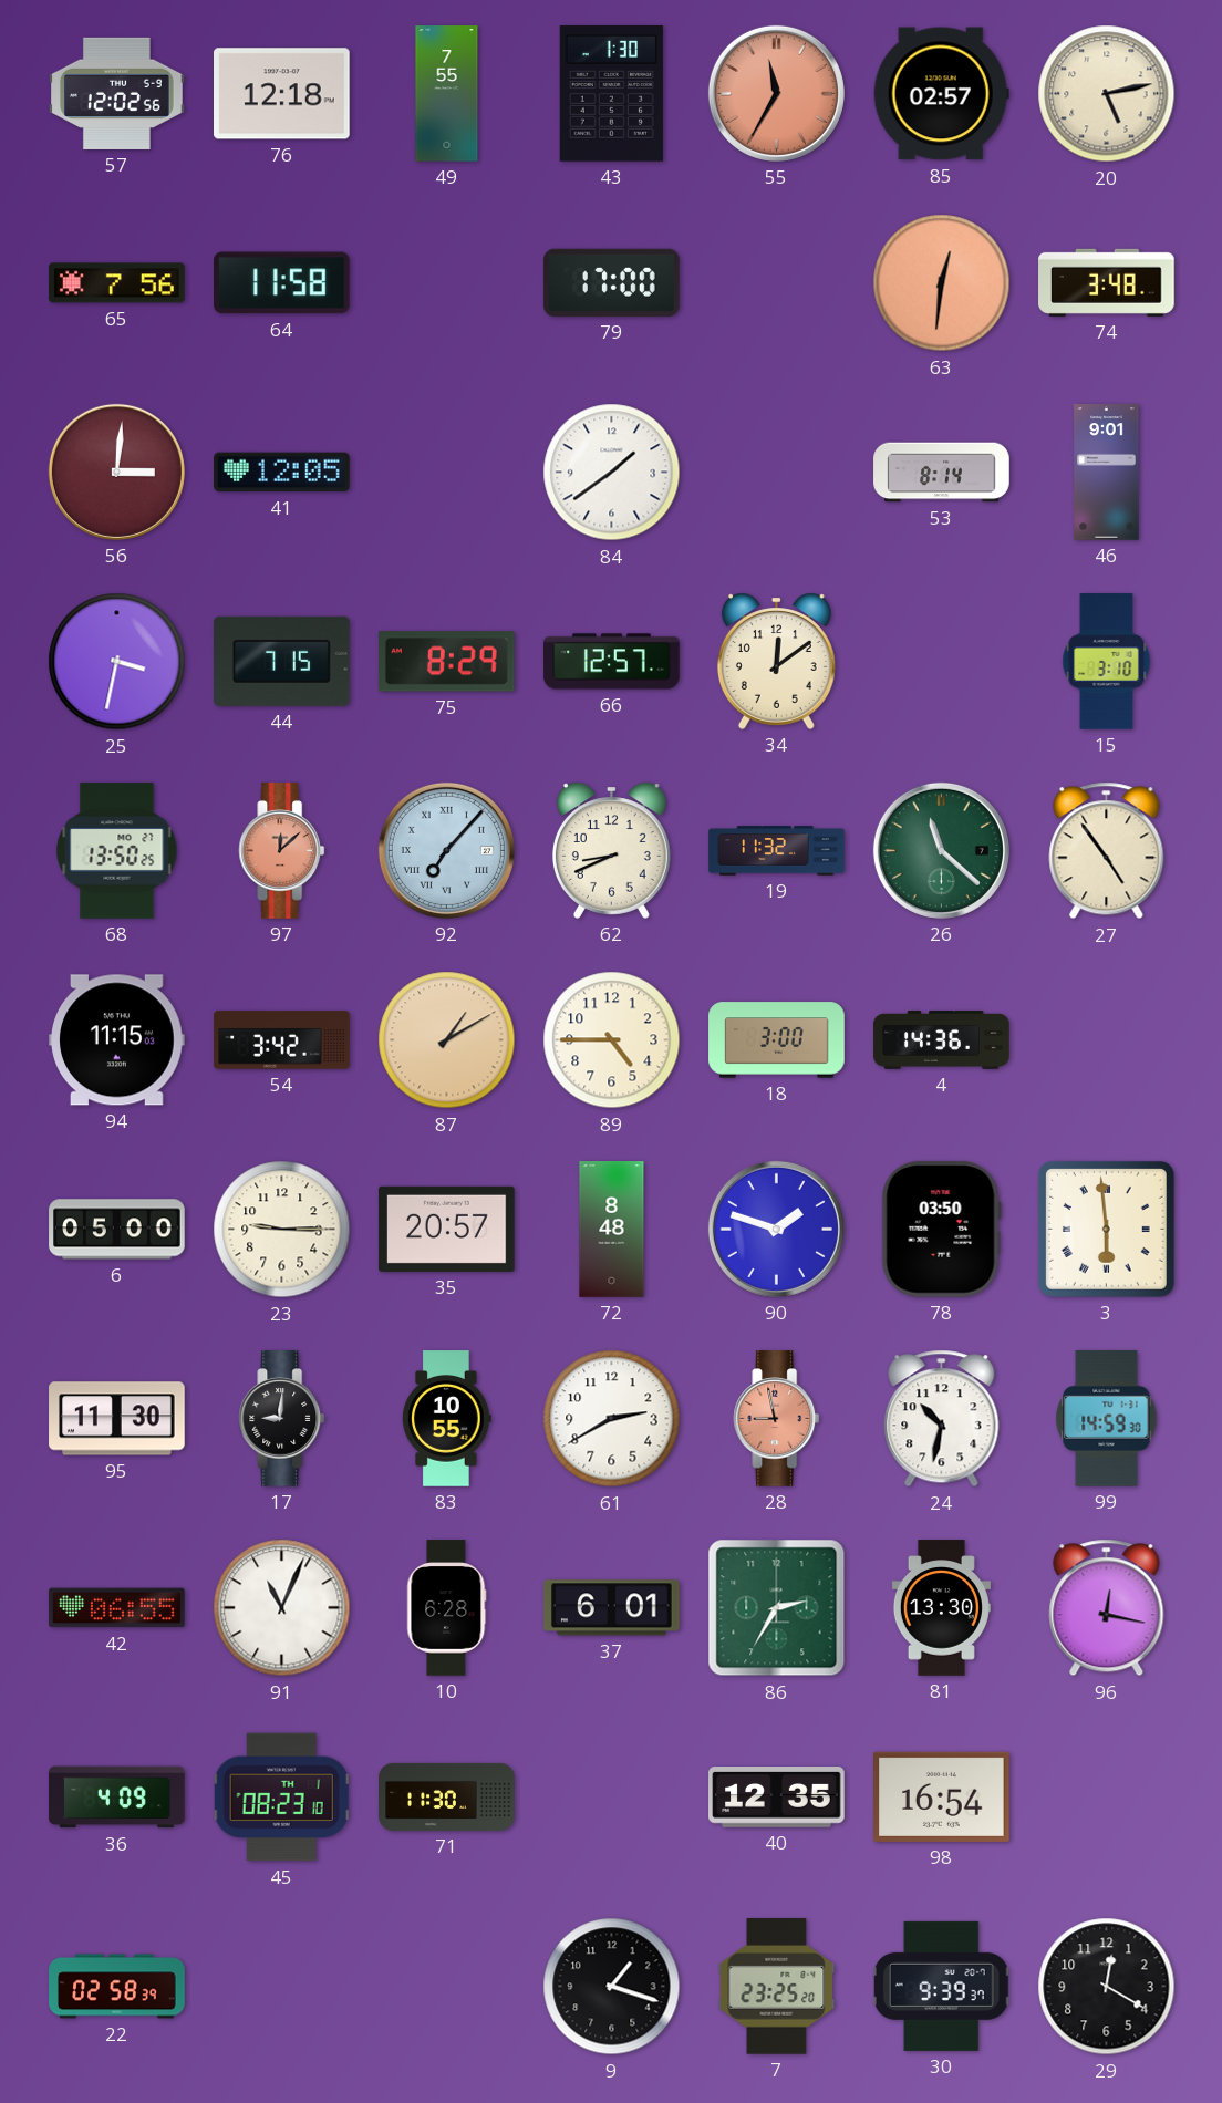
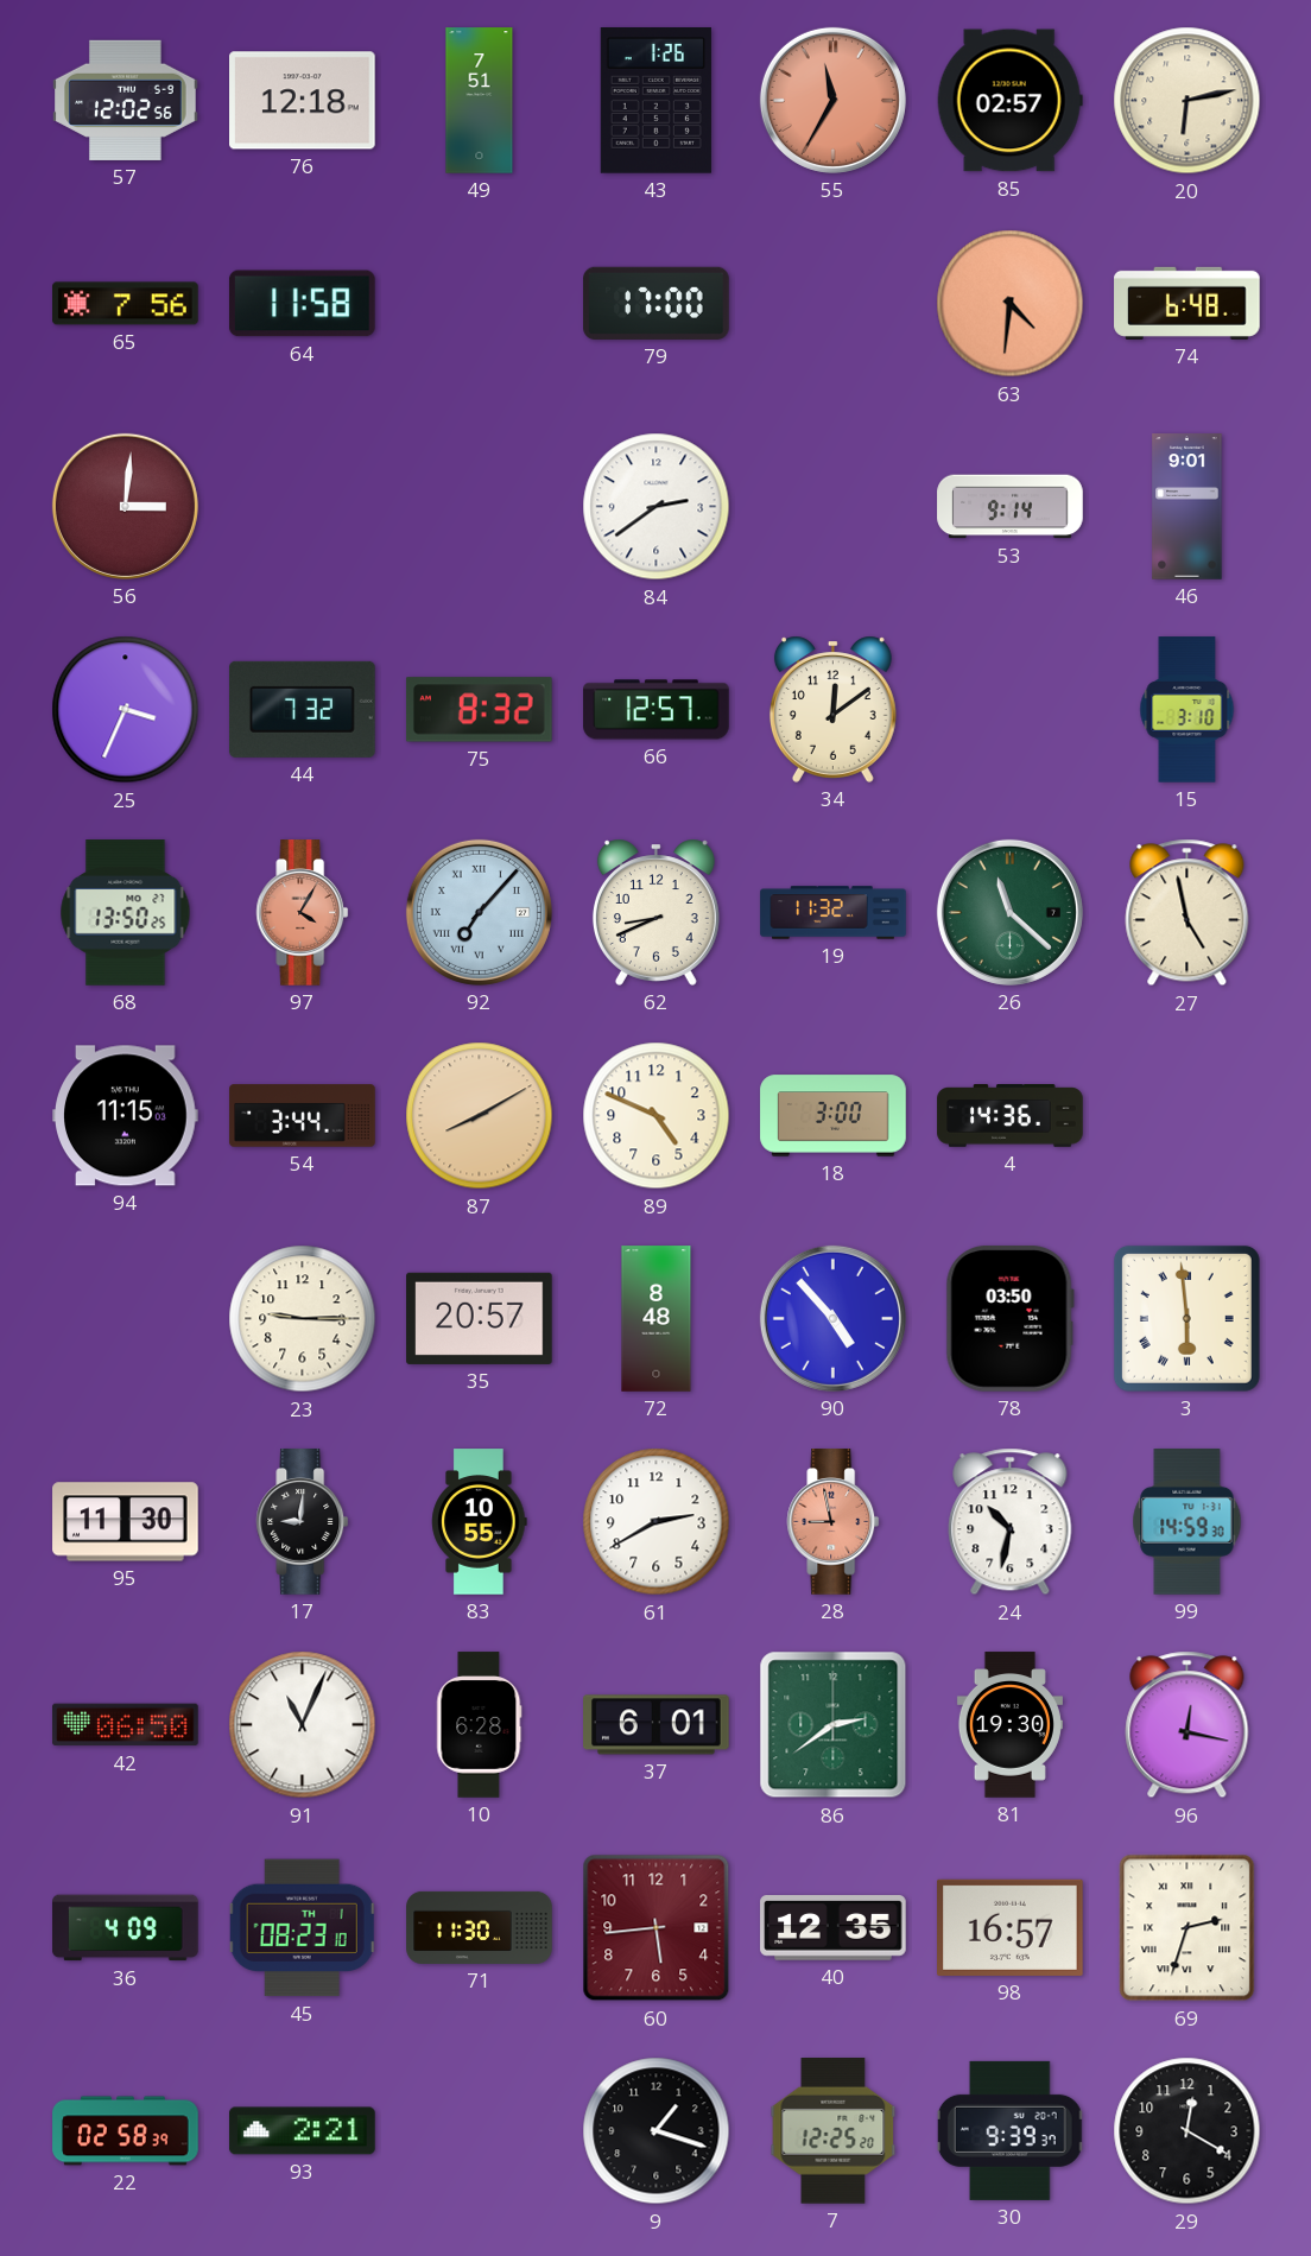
49: 7:55 -> 7:51
43: 1:30 -> 1:26
20: 5:13 -> 6:13
63: 12:31 -> 4:31
74: 3:48 -> 6:48
41: 12:05 -> none
84: 1:39 -> 2:39
53: 8:14 -> 9:14
25: 3:32 -> 3:34
44: 7:15 -> 7:32
75: 8:29 -> 8:32
97: 12:08 -> 4:05
27: 4:54 -> 4:58
54: 3:42 -> 3:44
87: 1:10 -> 8:10
89: 4:45 -> 4:49
6: 05:00 -> none
90: 1:48 -> 4:53
42: 06:55 -> 06:50
86: 2:35 -> 2:39
81: 13:30 -> 19:30
60: none -> 5:44
98: 16:54 -> 16:57
69: none -> 2:33
93: none -> 2:21
7: 23:25 -> 12:25
